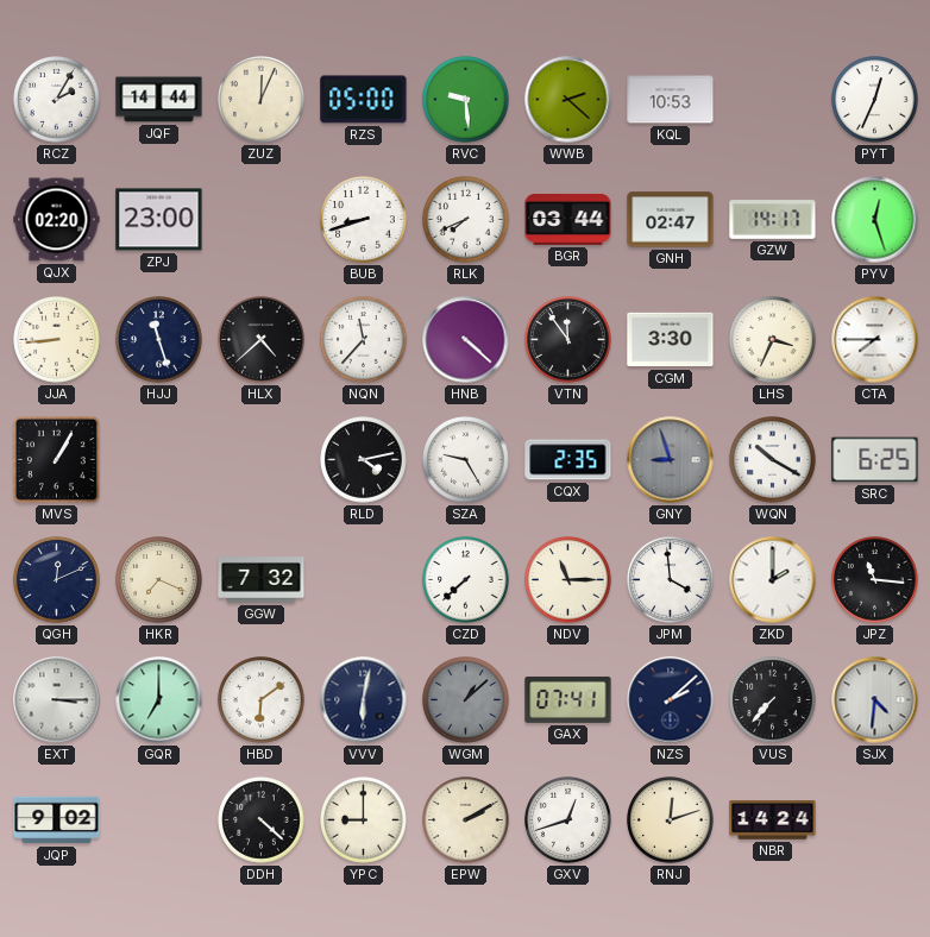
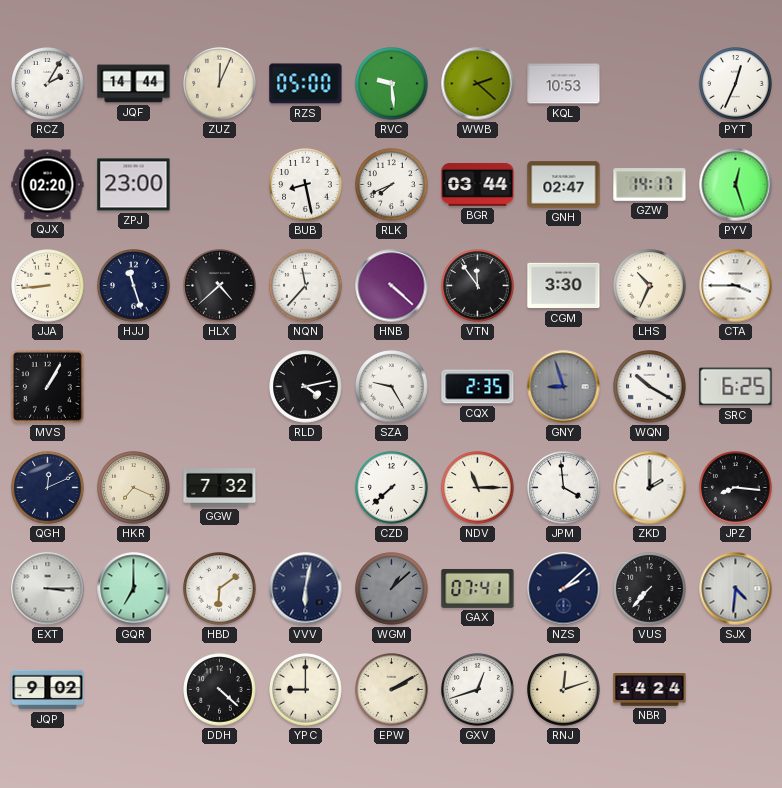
BUB: 8:42 -> 8:28
LHS: 3:34 -> 10:34
CTA: 7:45 -> 3:45
JPZ: 11:16 -> 8:16
